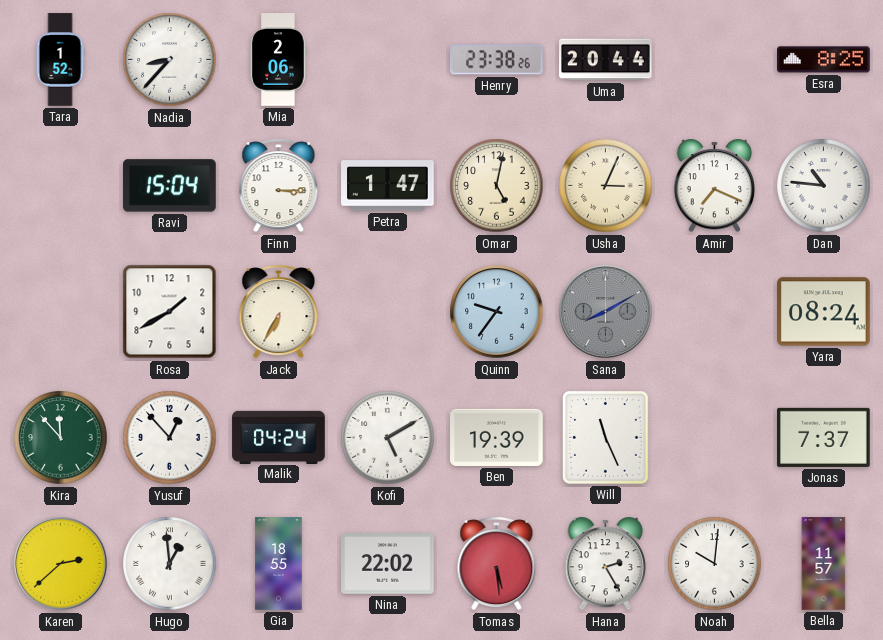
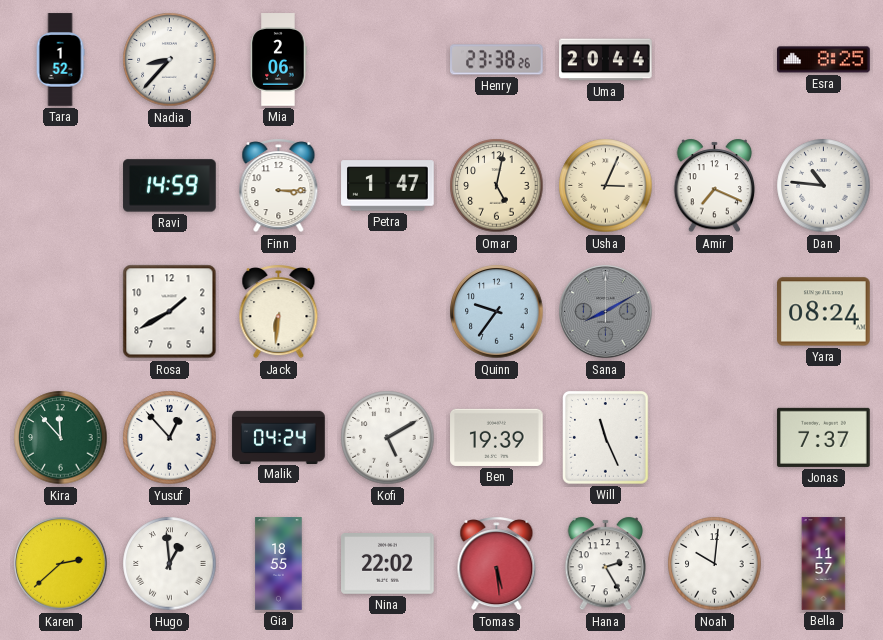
Ravi: 15:04 -> 14:59
Jack: 6:35 -> 6:31
